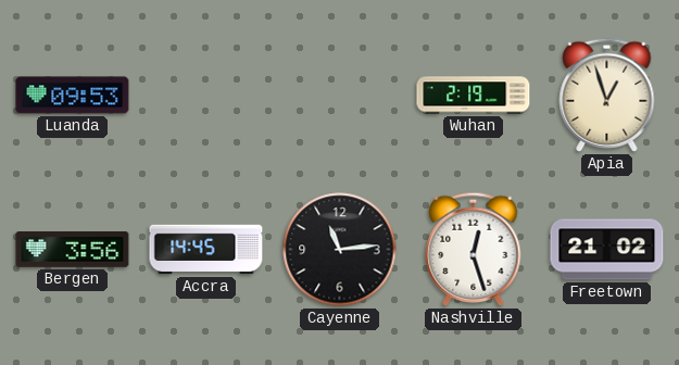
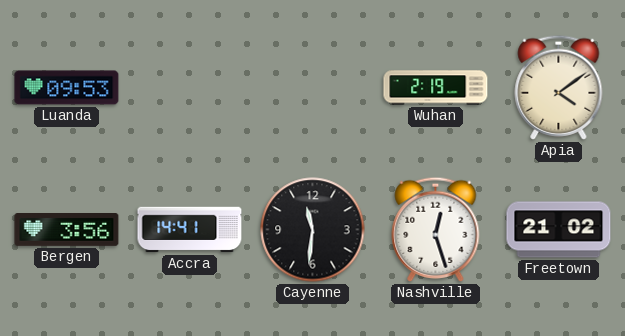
Apia: 12:57 -> 4:09
Accra: 14:45 -> 14:41
Cayenne: 11:14 -> 11:31
